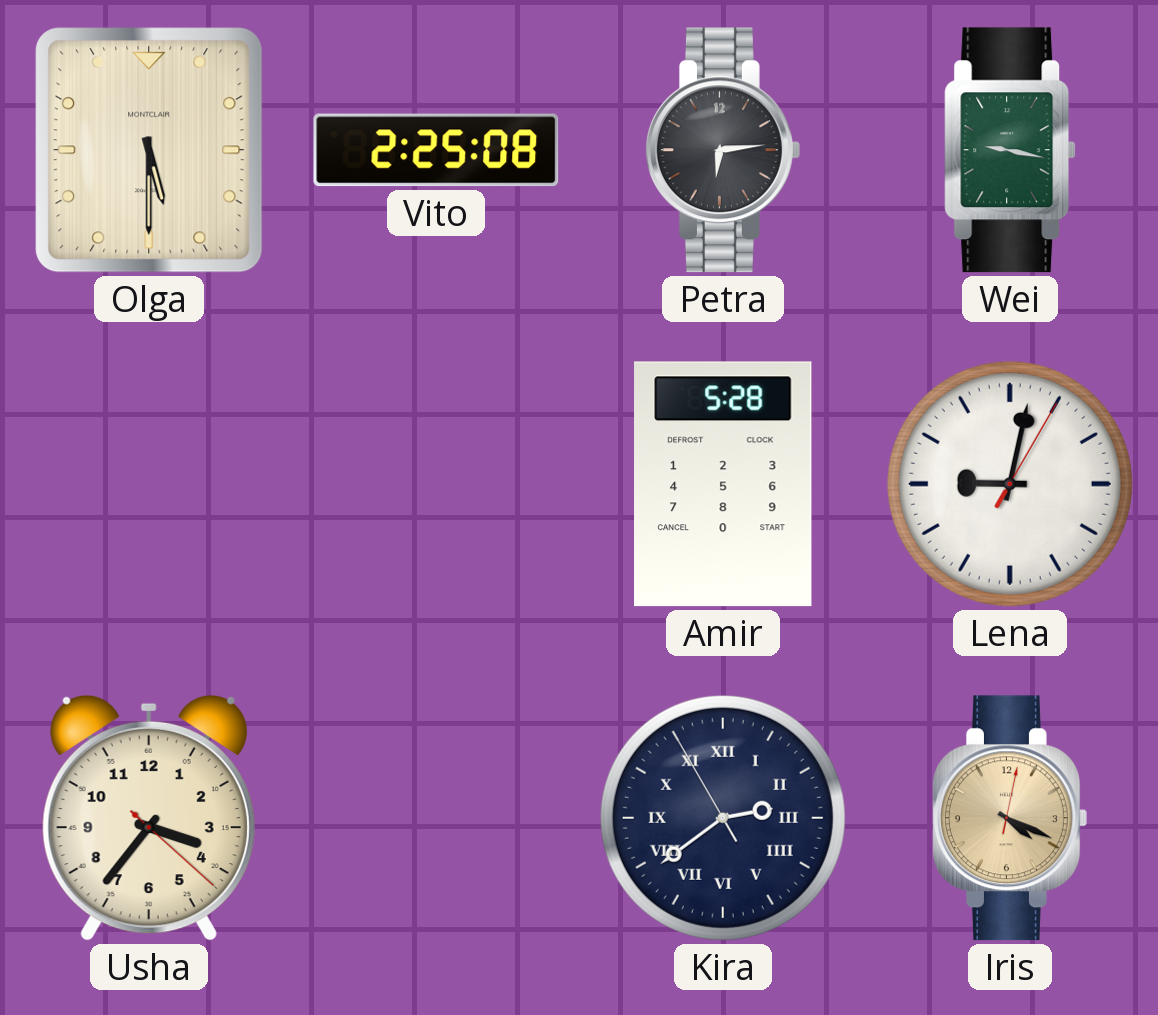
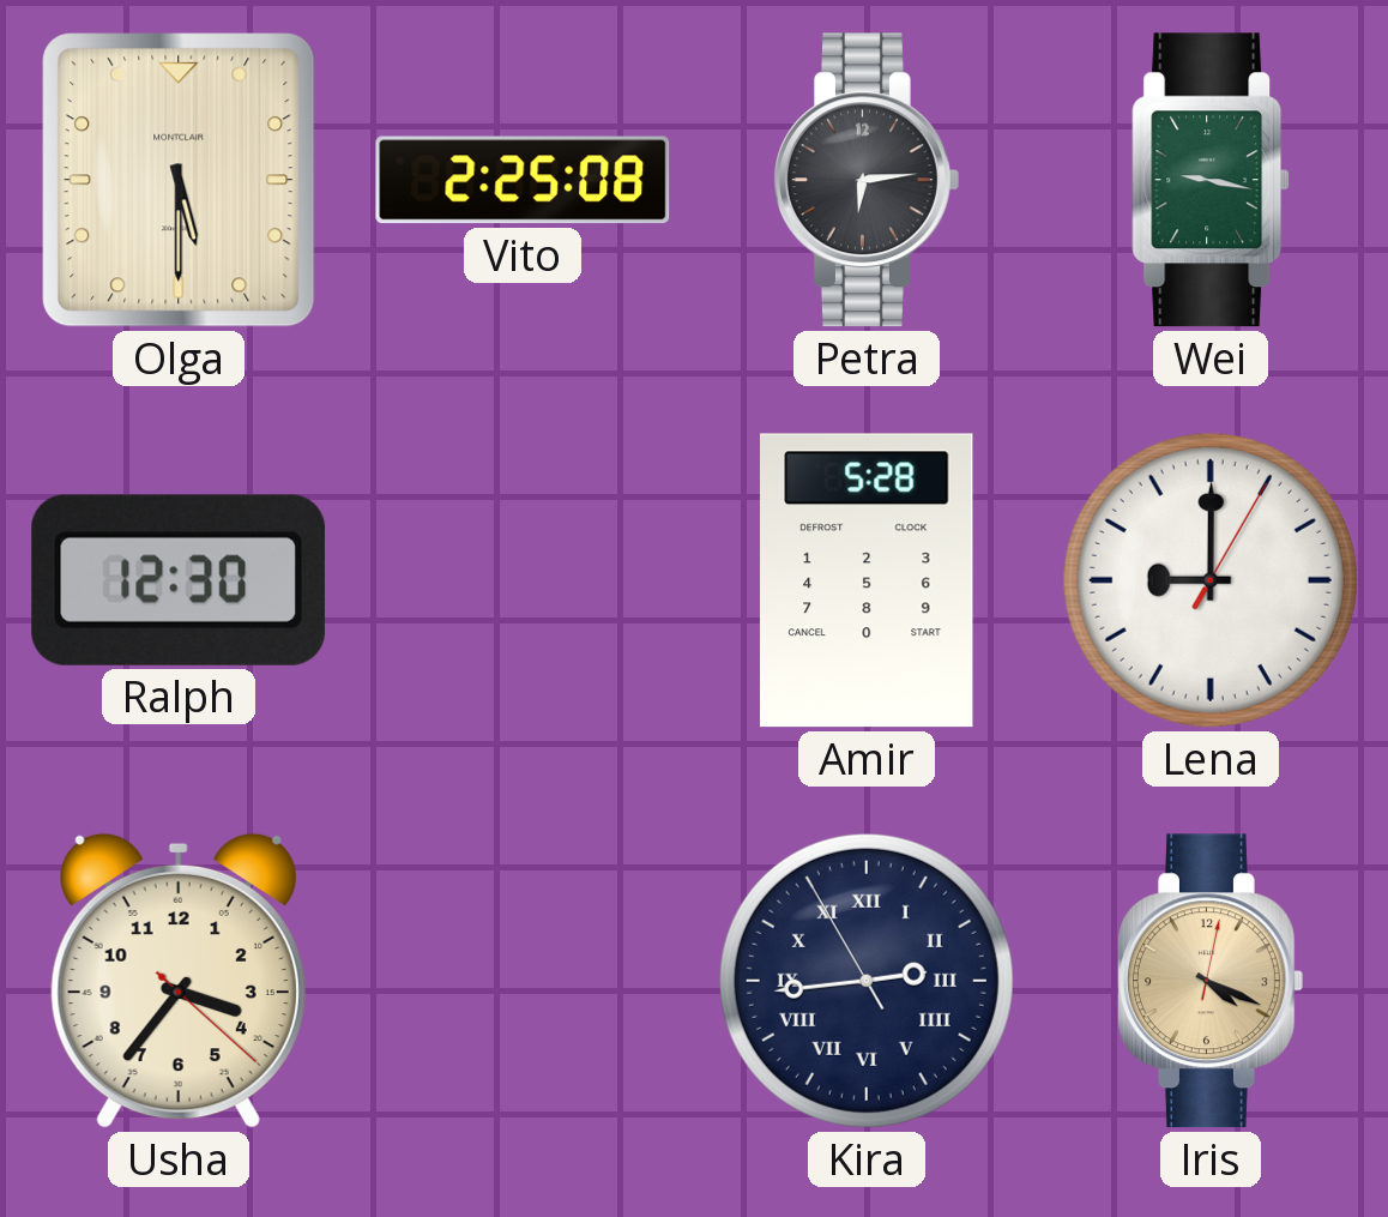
Ralph: none -> 12:30
Lena: 9:02 -> 9:00
Kira: 2:38 -> 2:43
